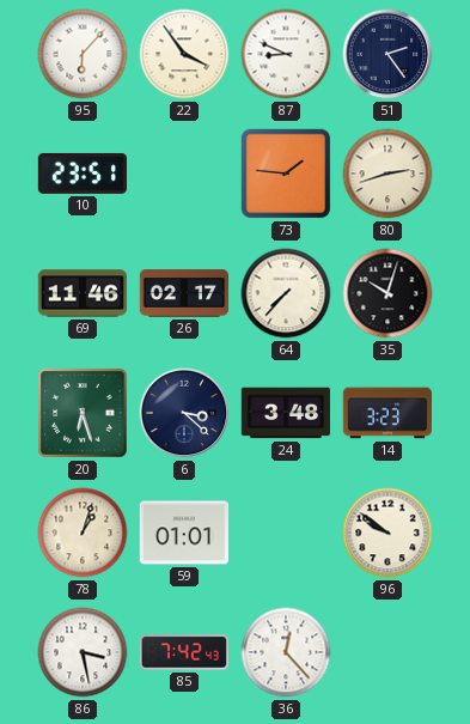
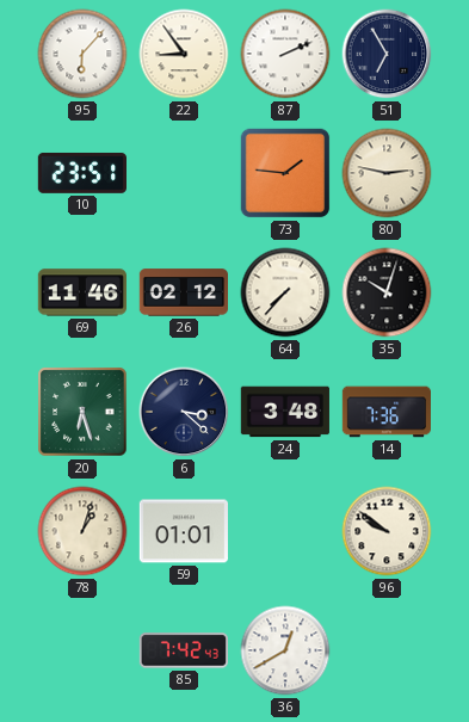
22: 3:54 -> 8:54
87: 8:49 -> 2:11
51: 2:24 -> 6:55
80: 2:42 -> 2:47
26: 02:17 -> 02:12
14: 3:23 -> 7:36
86: 3:28 -> none
36: 12:23 -> 12:40
